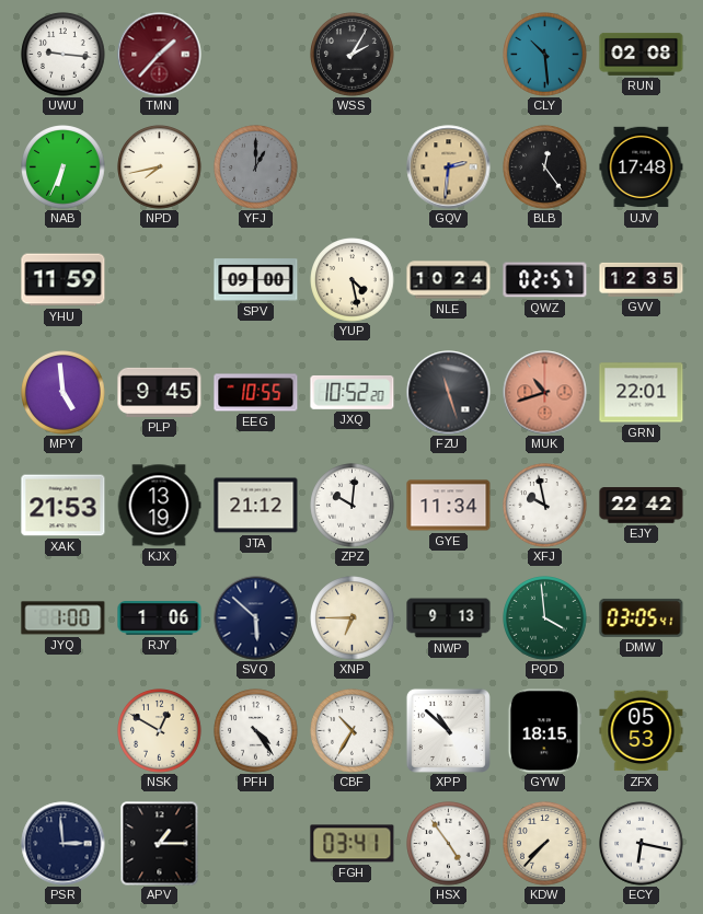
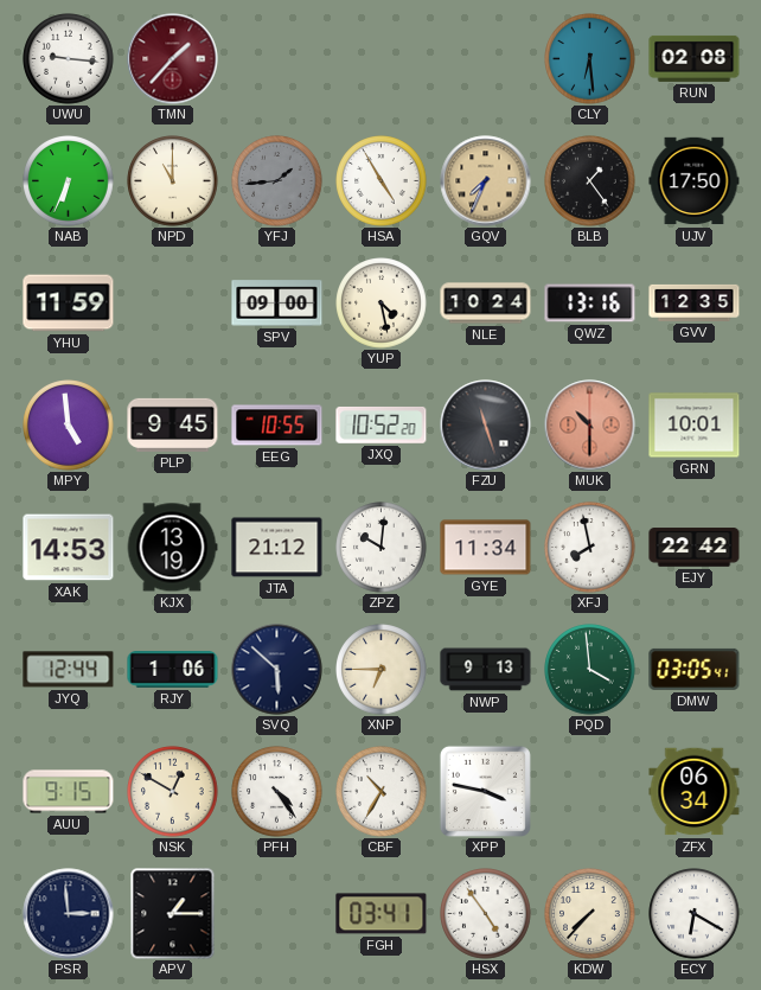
WSS: 2:05 -> none
CLY: 10:29 -> 6:29
NPD: 7:43 -> 11:00
YFJ: 1:00 -> 1:44
HSA: none -> 4:55
GQV: 2:31 -> 7:34
BLB: 12:24 -> 1:24
UJV: 17:48 -> 17:50
QWZ: 02:57 -> 13:16
MUK: 10:42 -> 10:30
GRN: 22:01 -> 10:01
XAK: 21:53 -> 14:53
XFJ: 9:58 -> 7:58
JYQ: 1:00 -> 12:44
AUU: none -> 9:15
XPP: 10:52 -> 3:47
GYW: 18:15 -> none
ZFX: 05:53 -> 06:34
ECY: 6:17 -> 6:20
